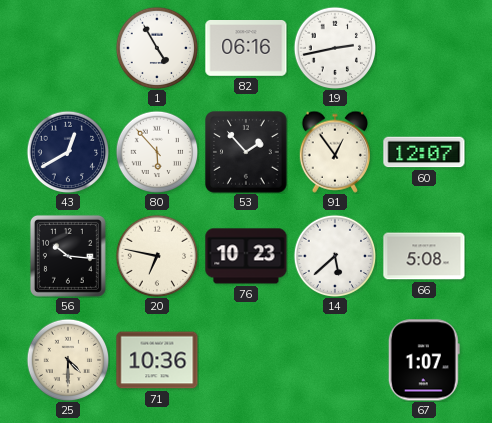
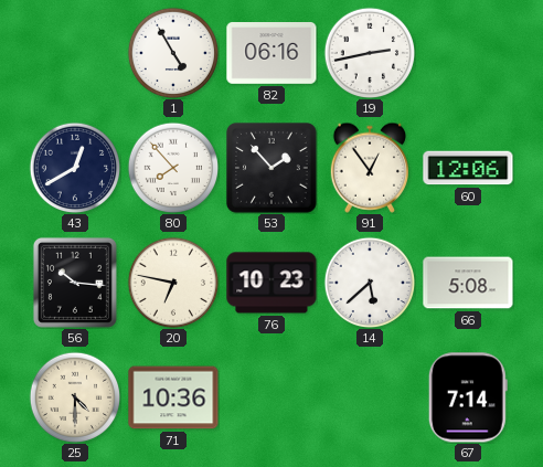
80: 5:53 -> 7:53
60: 12:07 -> 12:06
67: 1:07 -> 7:14
